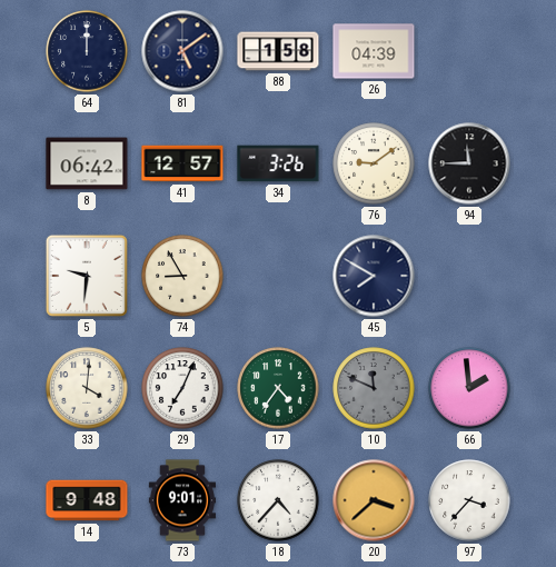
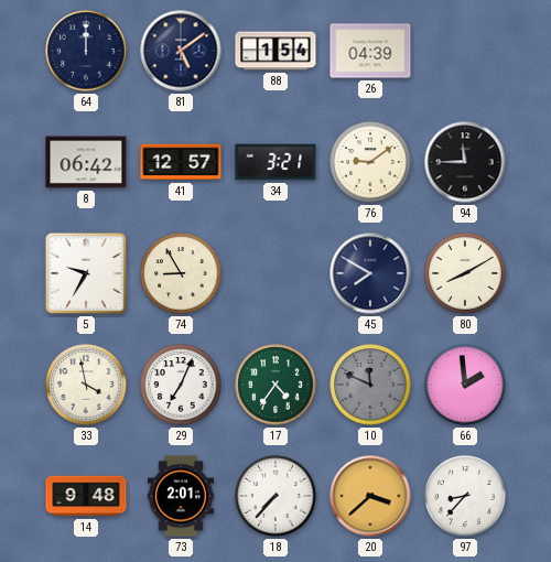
88: 1:58 -> 1:54
34: 3:26 -> 3:21
5: 9:31 -> 9:35
80: none -> 8:10
33: 4:01 -> 3:58
73: 9:01 -> 2:01
18: 4:37 -> 7:37
97: 3:37 -> 8:37
